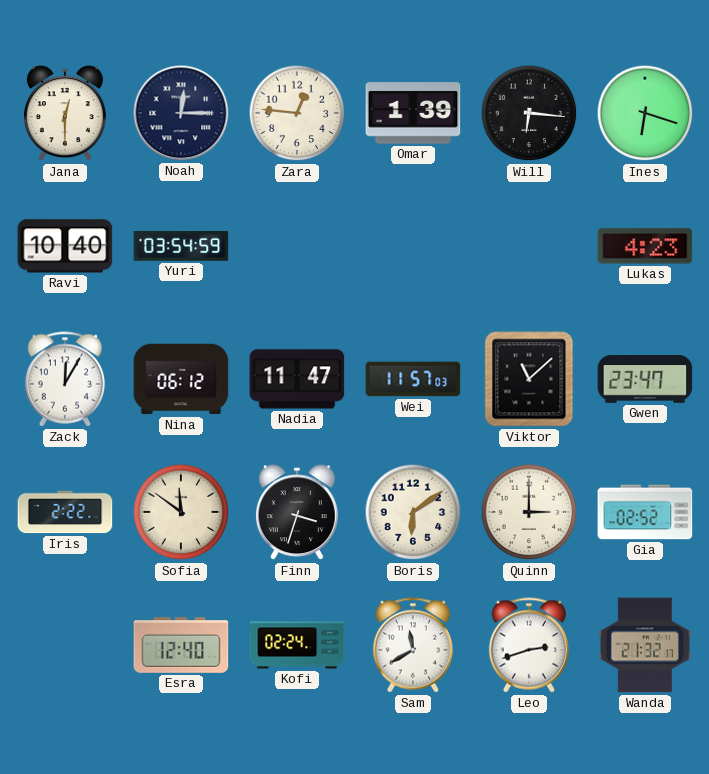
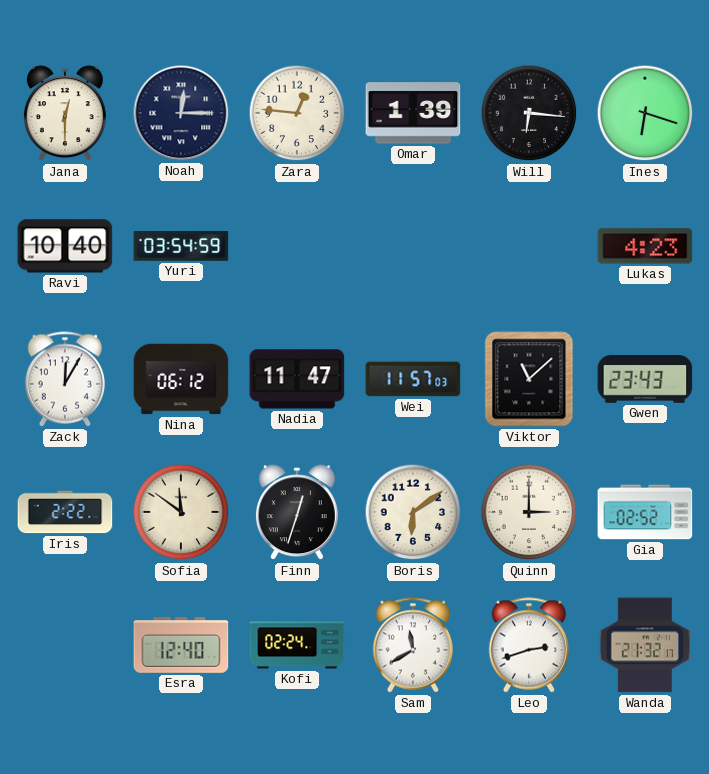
Gwen: 23:47 -> 23:43
Finn: 3:33 -> 12:33
